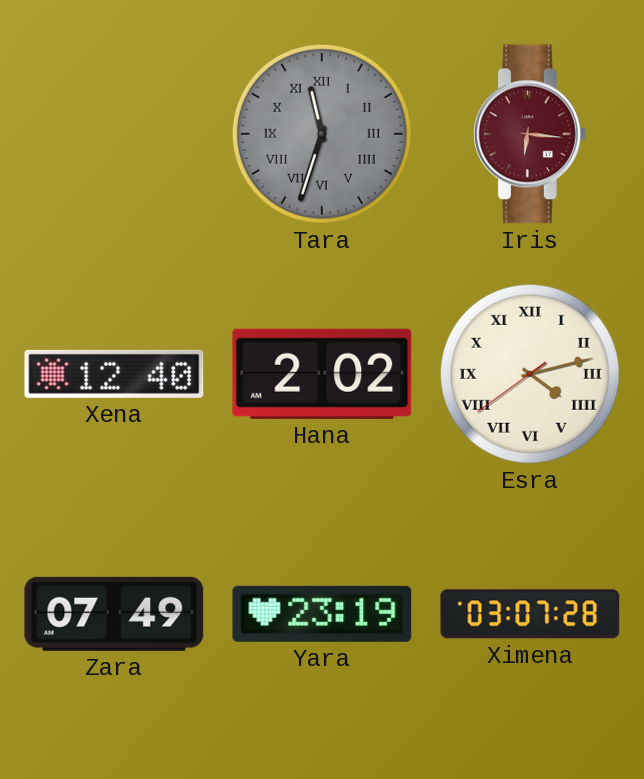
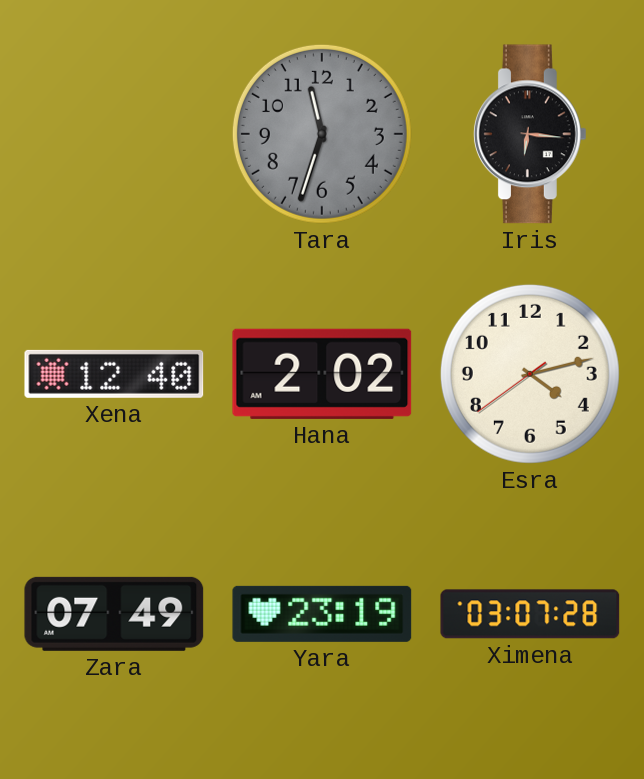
Tara numerals: Roman -> Arabic
Iris dial: burgundy -> black
Esra numerals: Roman -> Arabic
